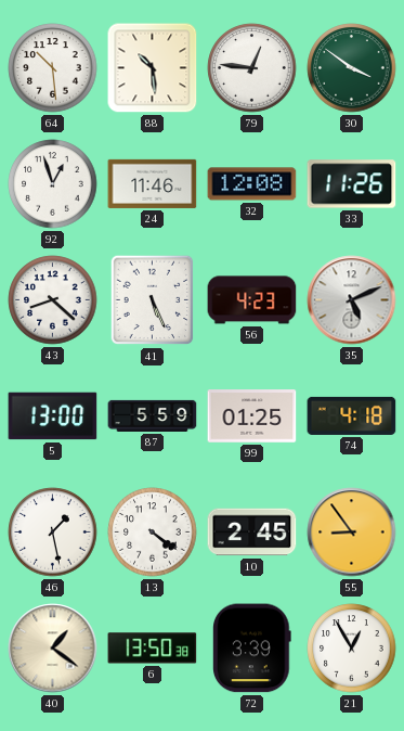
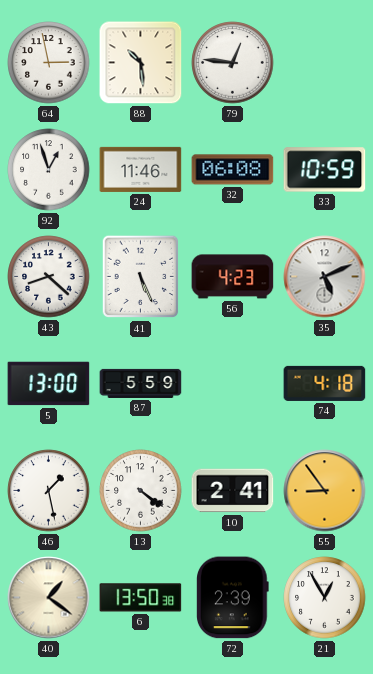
64: 10:29 -> 2:58
30: 3:51 -> none
32: 12:08 -> 06:08
33: 11:26 -> 10:59
99: 01:25 -> none
10: 2:45 -> 2:41
72: 3:39 -> 2:39
